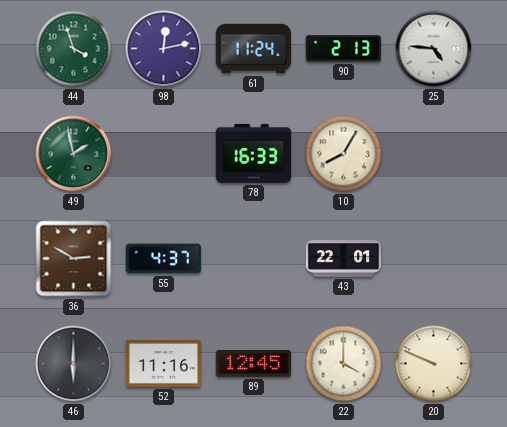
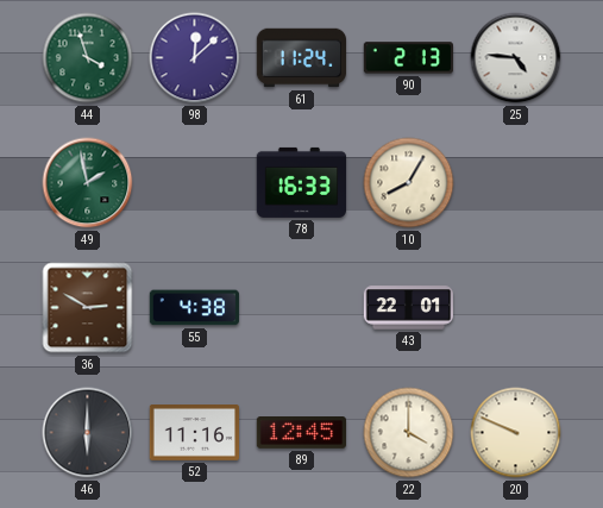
98: 12:13 -> 12:08
55: 4:37 -> 4:38
